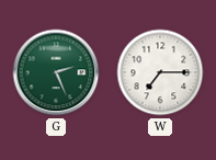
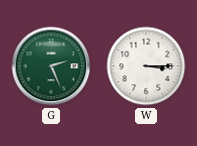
W: 7:15 -> 3:15
